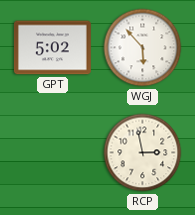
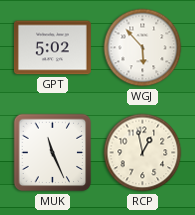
MUK: none -> 11:26
RCP: 2:58 -> 12:58
